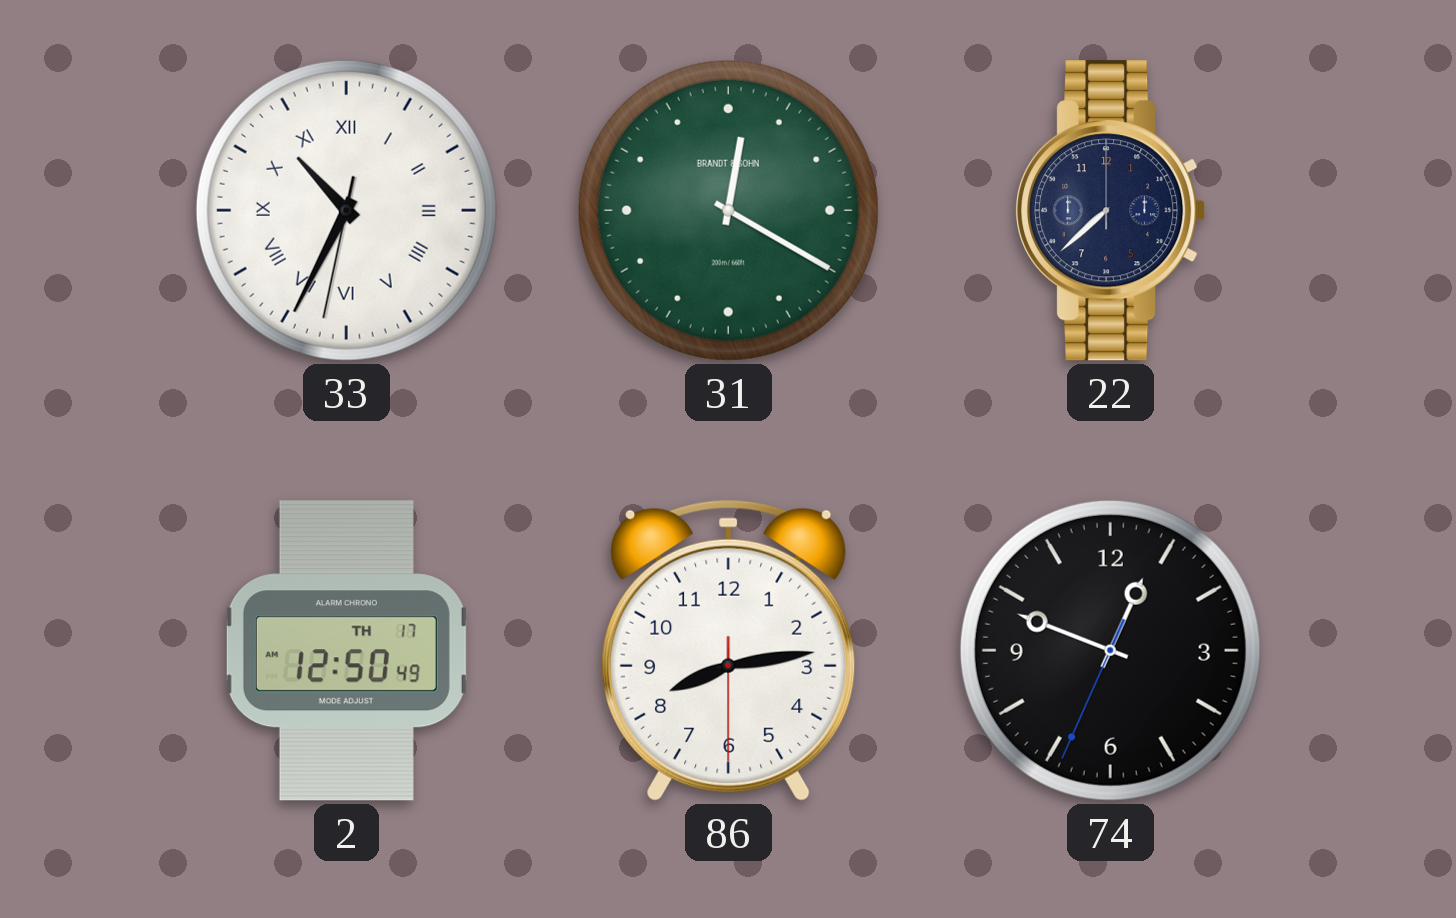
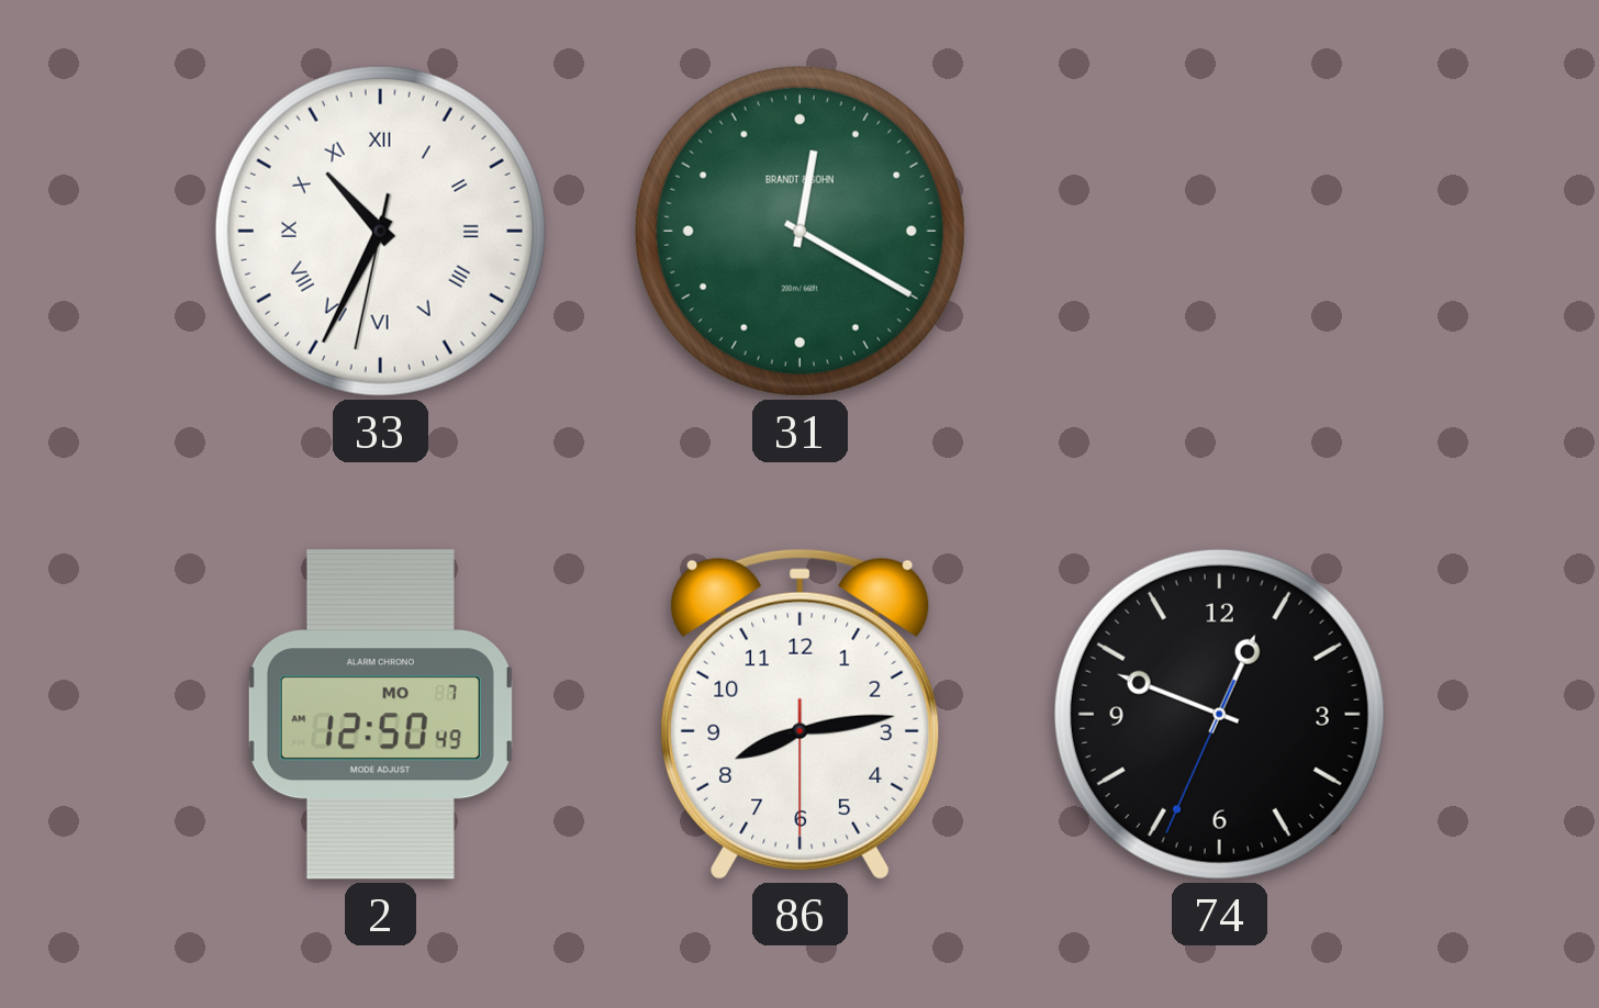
22: 7:38 -> none
2 date: TH 17 -> MO 7
